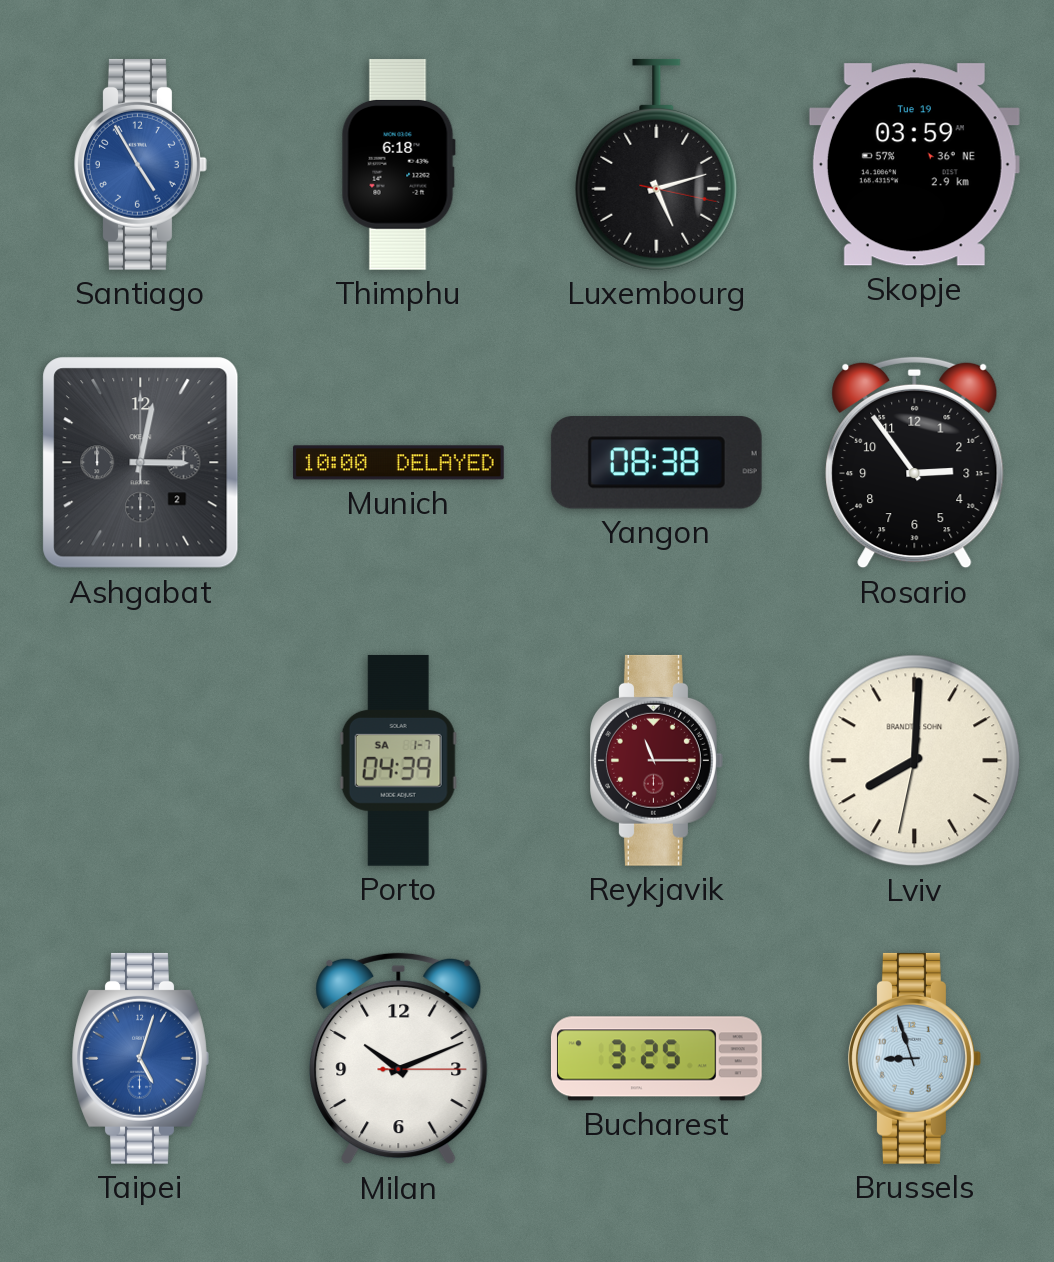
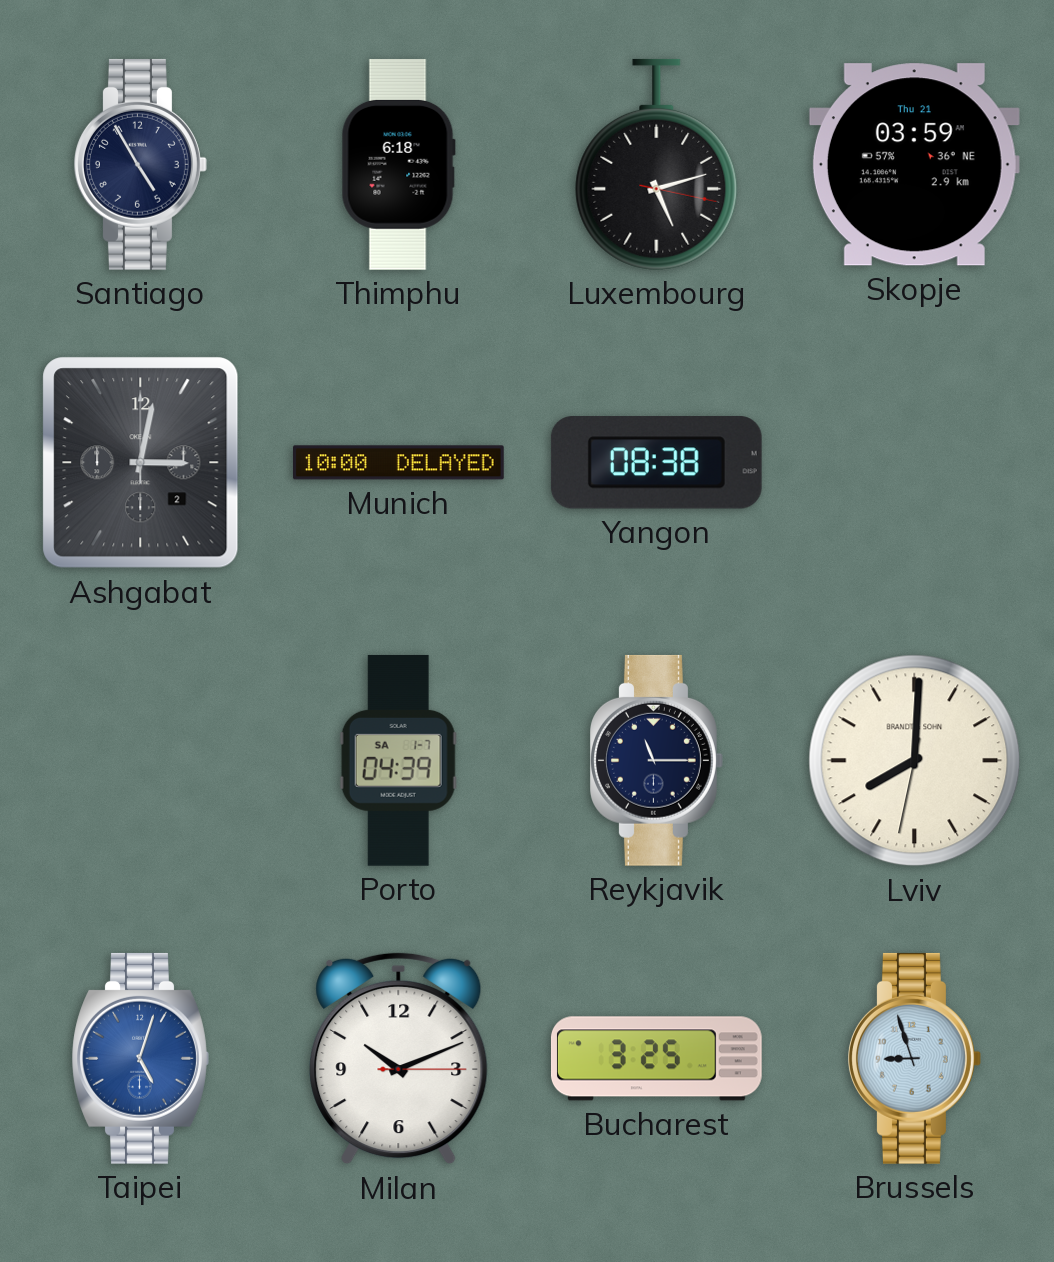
Santiago dial: blue -> navy
Skopje date: Tue 19 -> Thu 21
Rosario: 2:54 -> none
Reykjavik dial: burgundy -> navy
